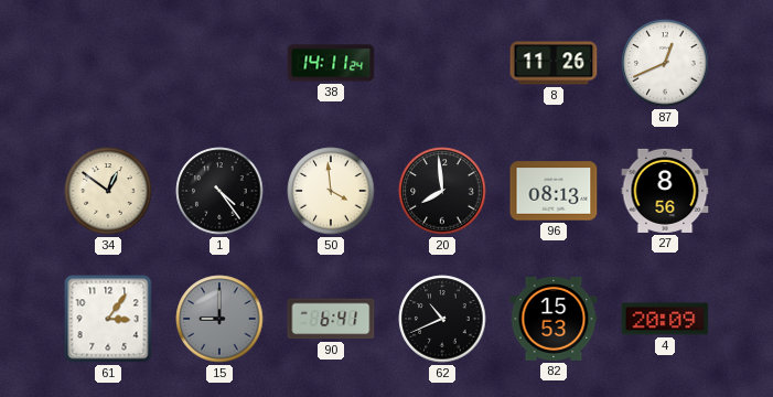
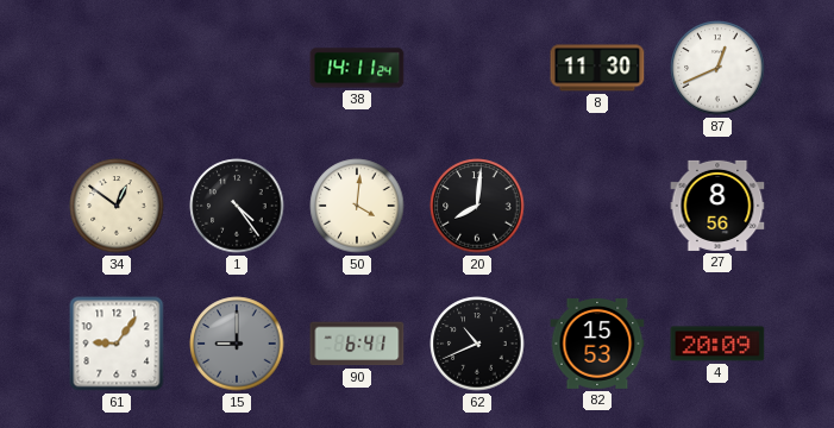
8: 11:26 -> 11:30
50: 3:59 -> 4:01
20: 7:59 -> 8:01
96: 08:13 -> none
61: 3:06 -> 9:06
